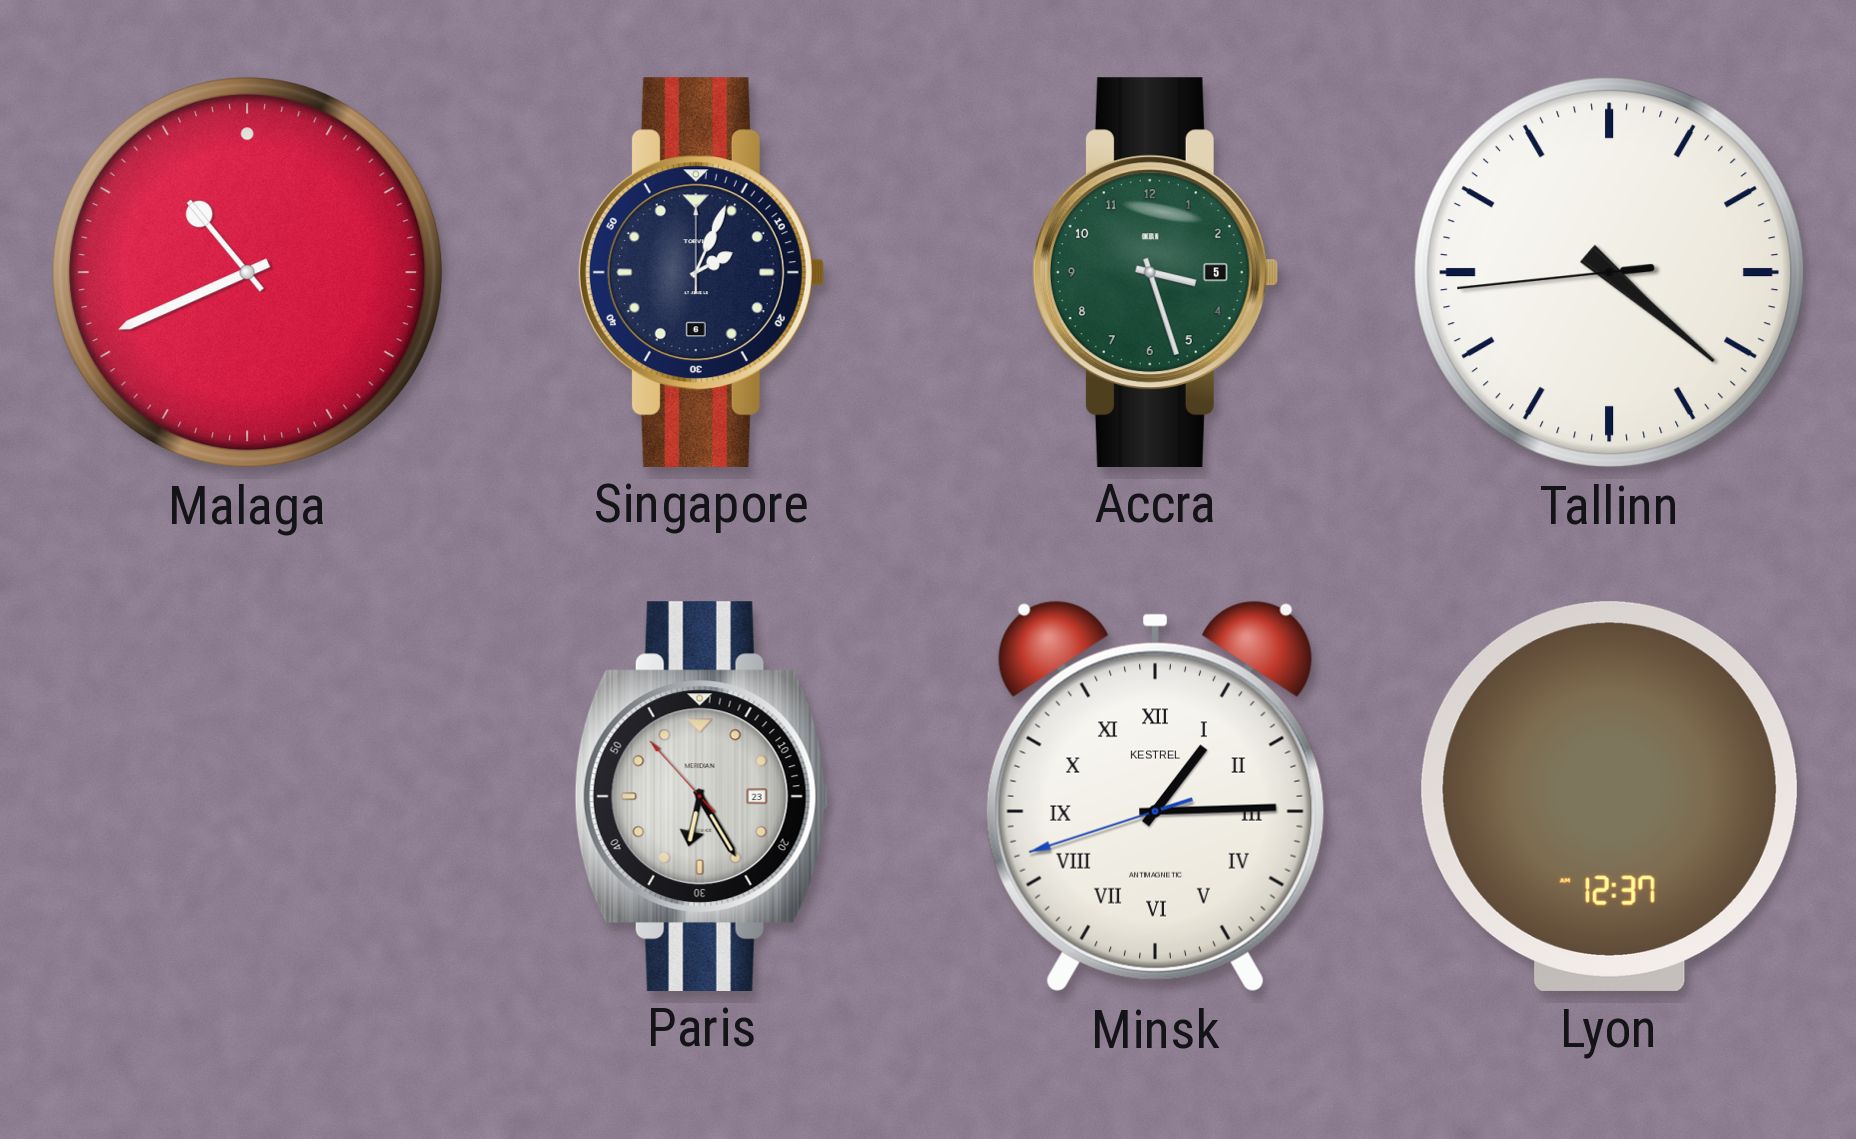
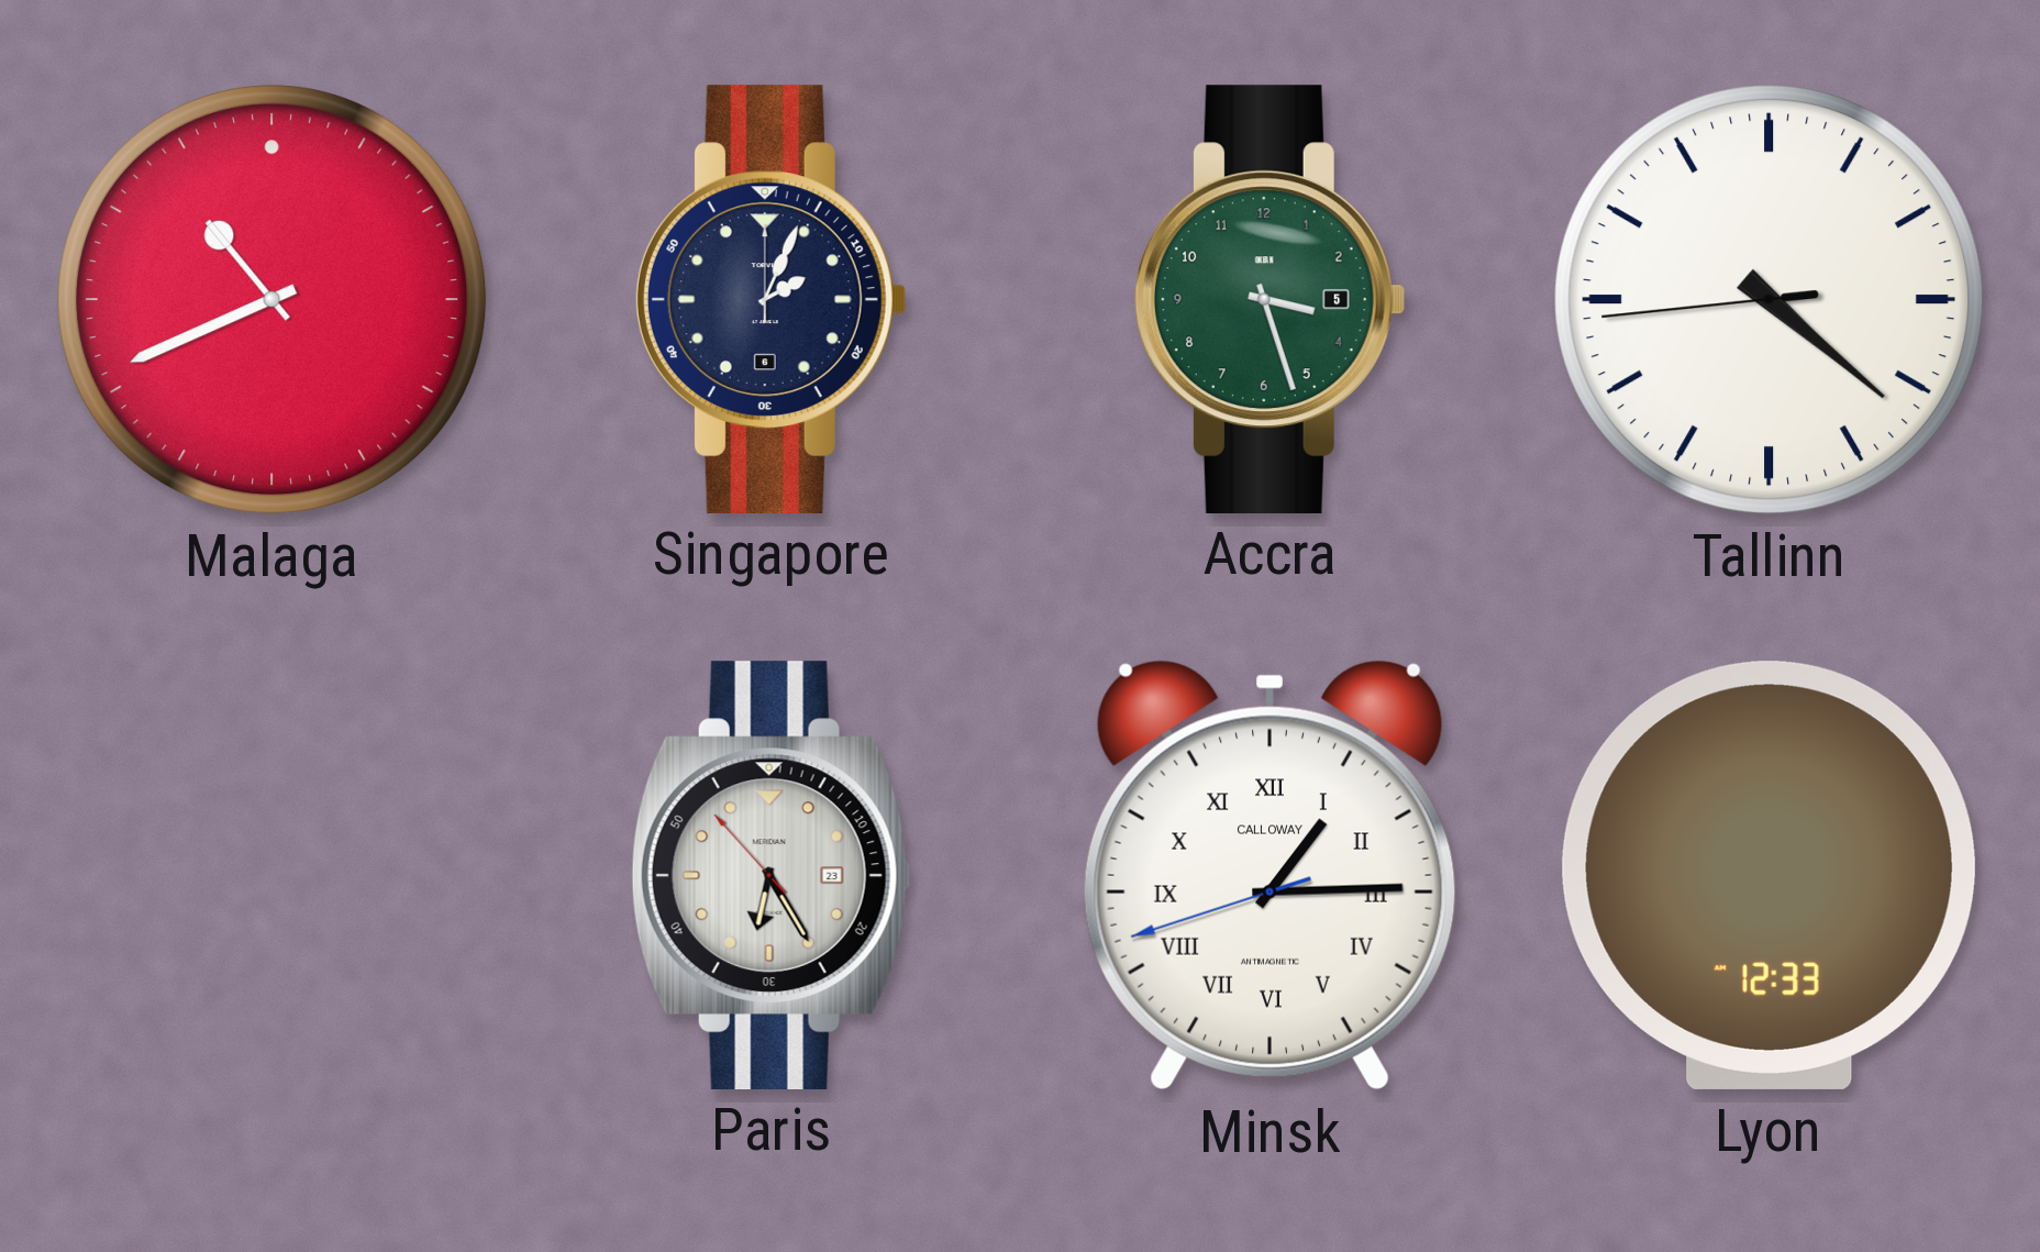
Minsk brand: KESTREL -> CALLOWAY
Lyon: 12:37 -> 12:33
